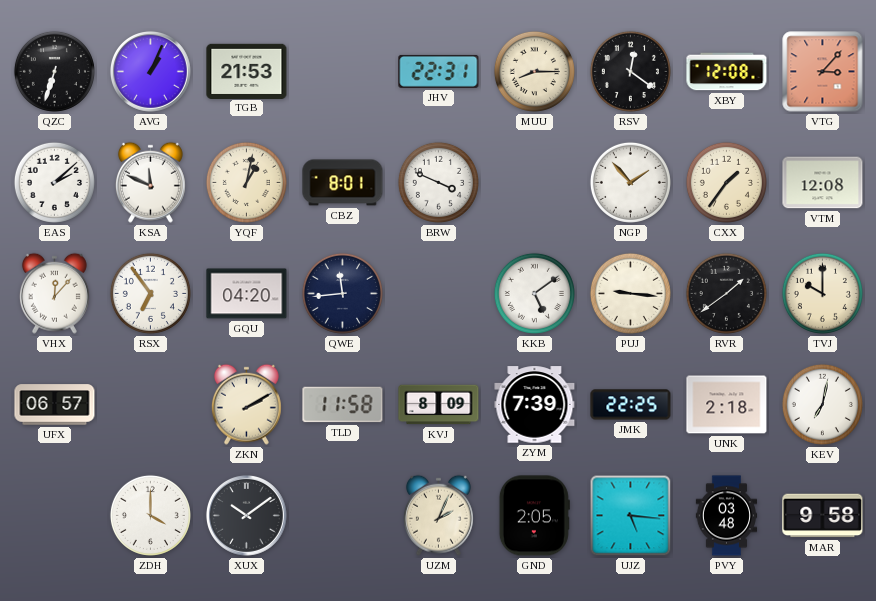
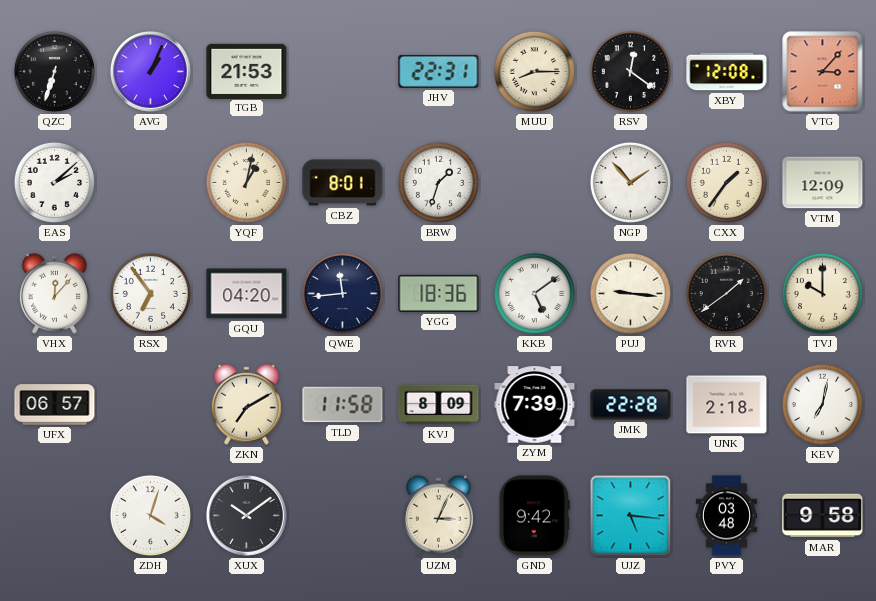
KSA: 11:49 -> none
BRW: 3:49 -> 1:33
VTM: 12:08 -> 12:09
YGG: none -> 18:36
ZKN: 2:10 -> 7:10
JMK: 22:25 -> 22:28
ZDH: 4:00 -> 4:03
UZM: 2:04 -> 3:04
GND: 2:05 -> 9:42
